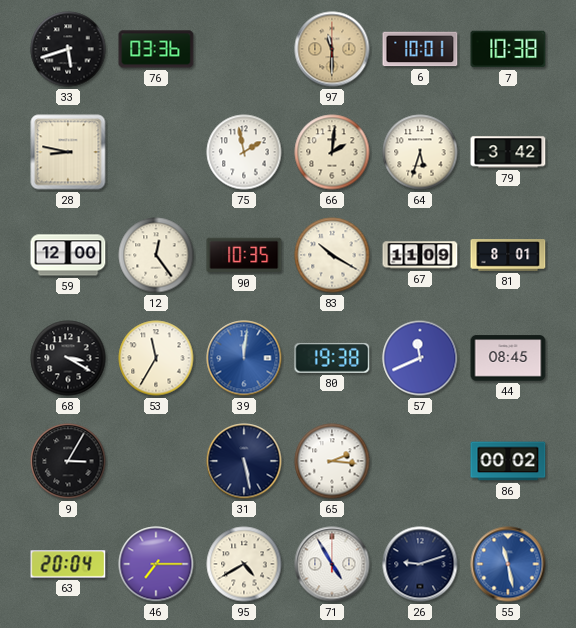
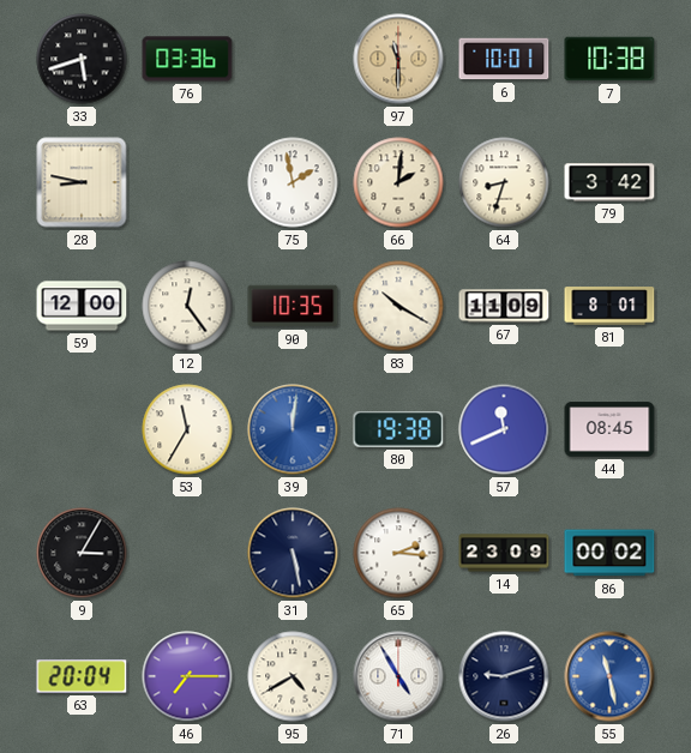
64: 5:33 -> 8:33
68: 3:20 -> none
14: none -> 23:09
